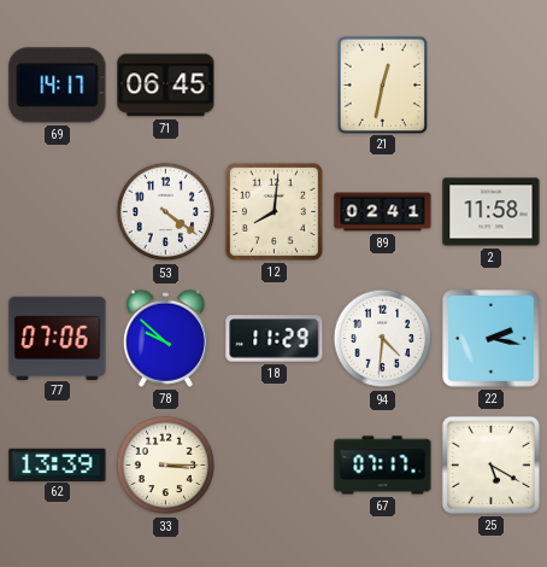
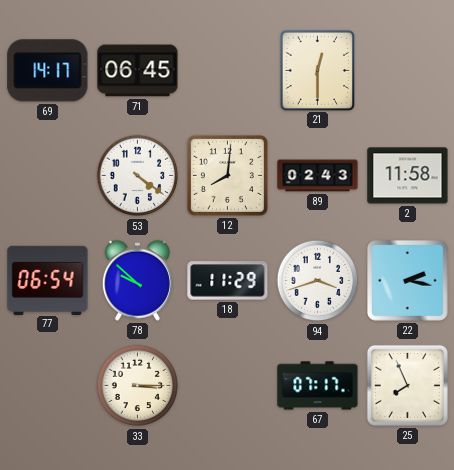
21: 12:32 -> 12:30
89: 02:41 -> 02:43
77: 07:06 -> 06:54
94: 4:31 -> 3:42
62: 13:39 -> none
25: 5:20 -> 7:56
